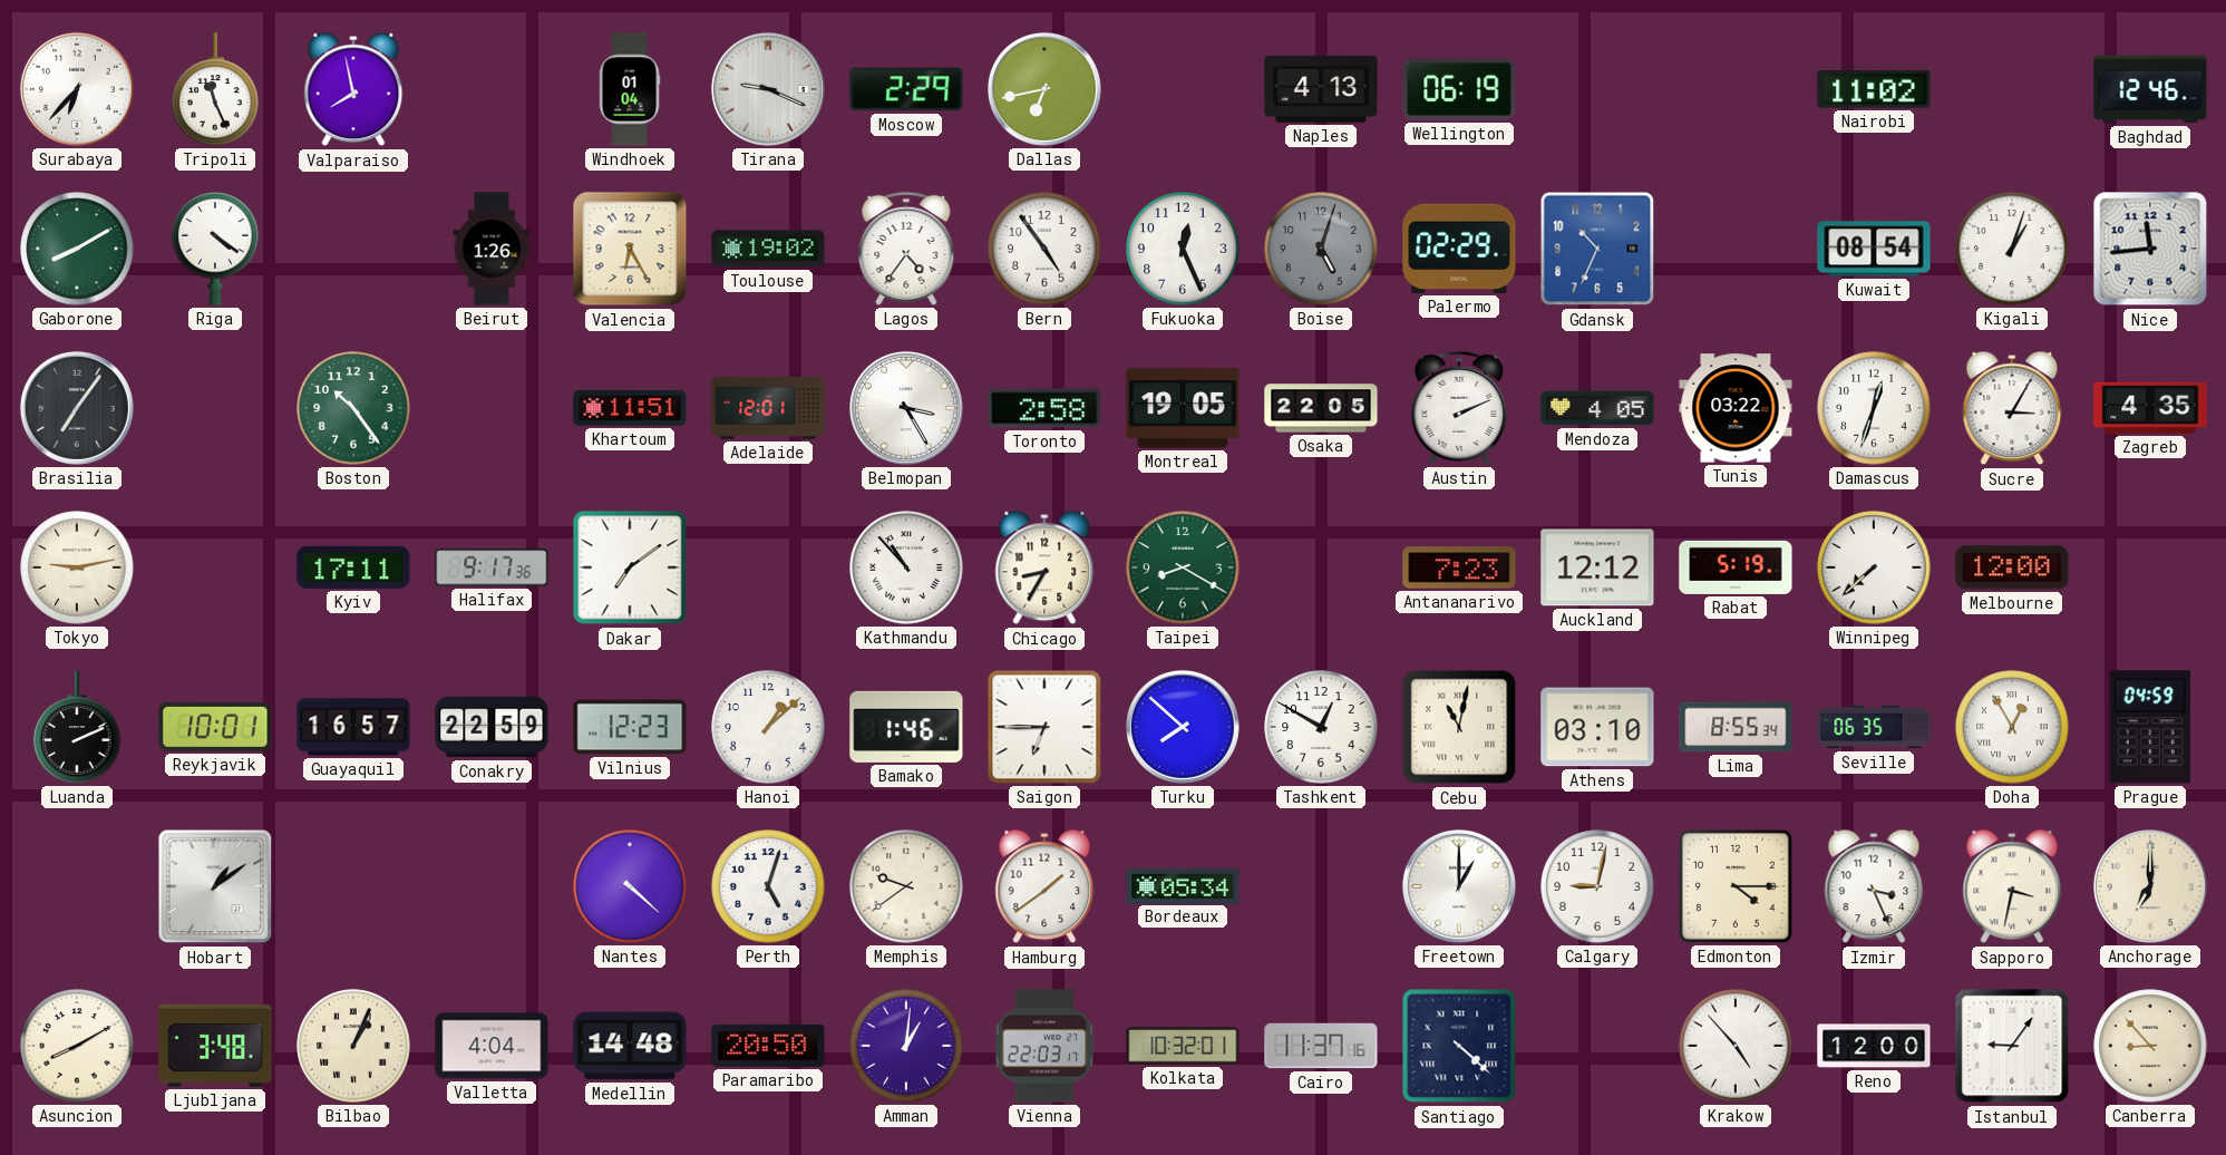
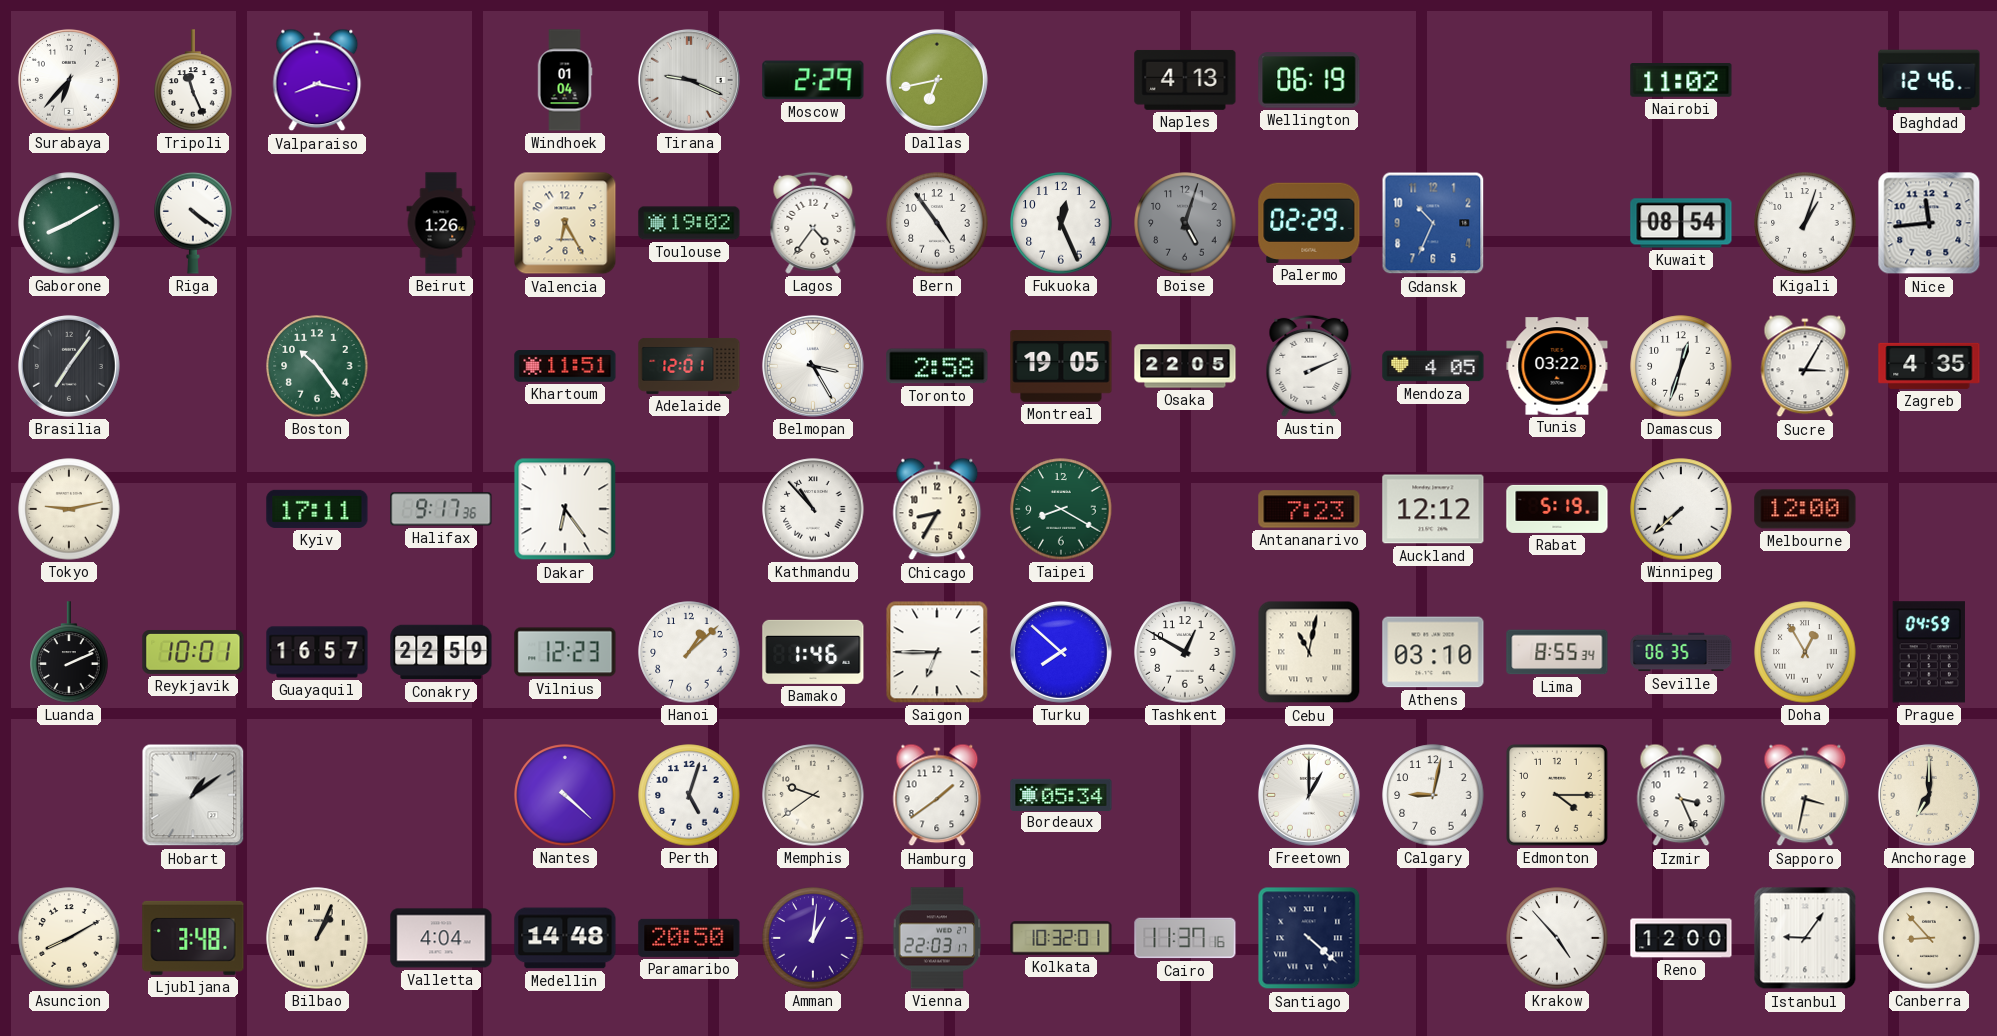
Valparaiso: 7:58 -> 8:17
Dakar: 7:09 -> 6:24
